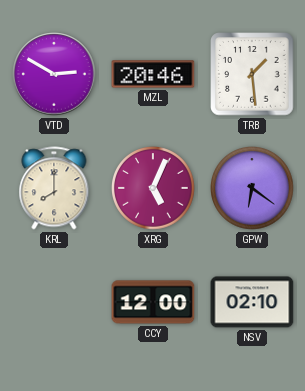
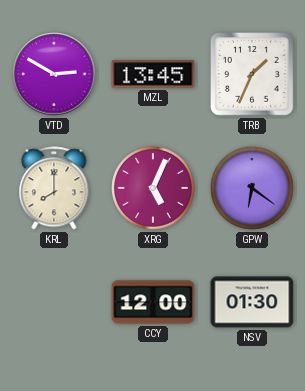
MZL: 20:46 -> 13:45
TRB: 1:29 -> 1:34
NSV: 02:10 -> 01:30
